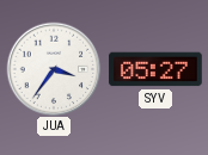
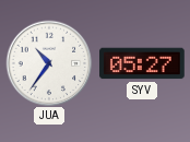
JUA: 3:36 -> 10:36
